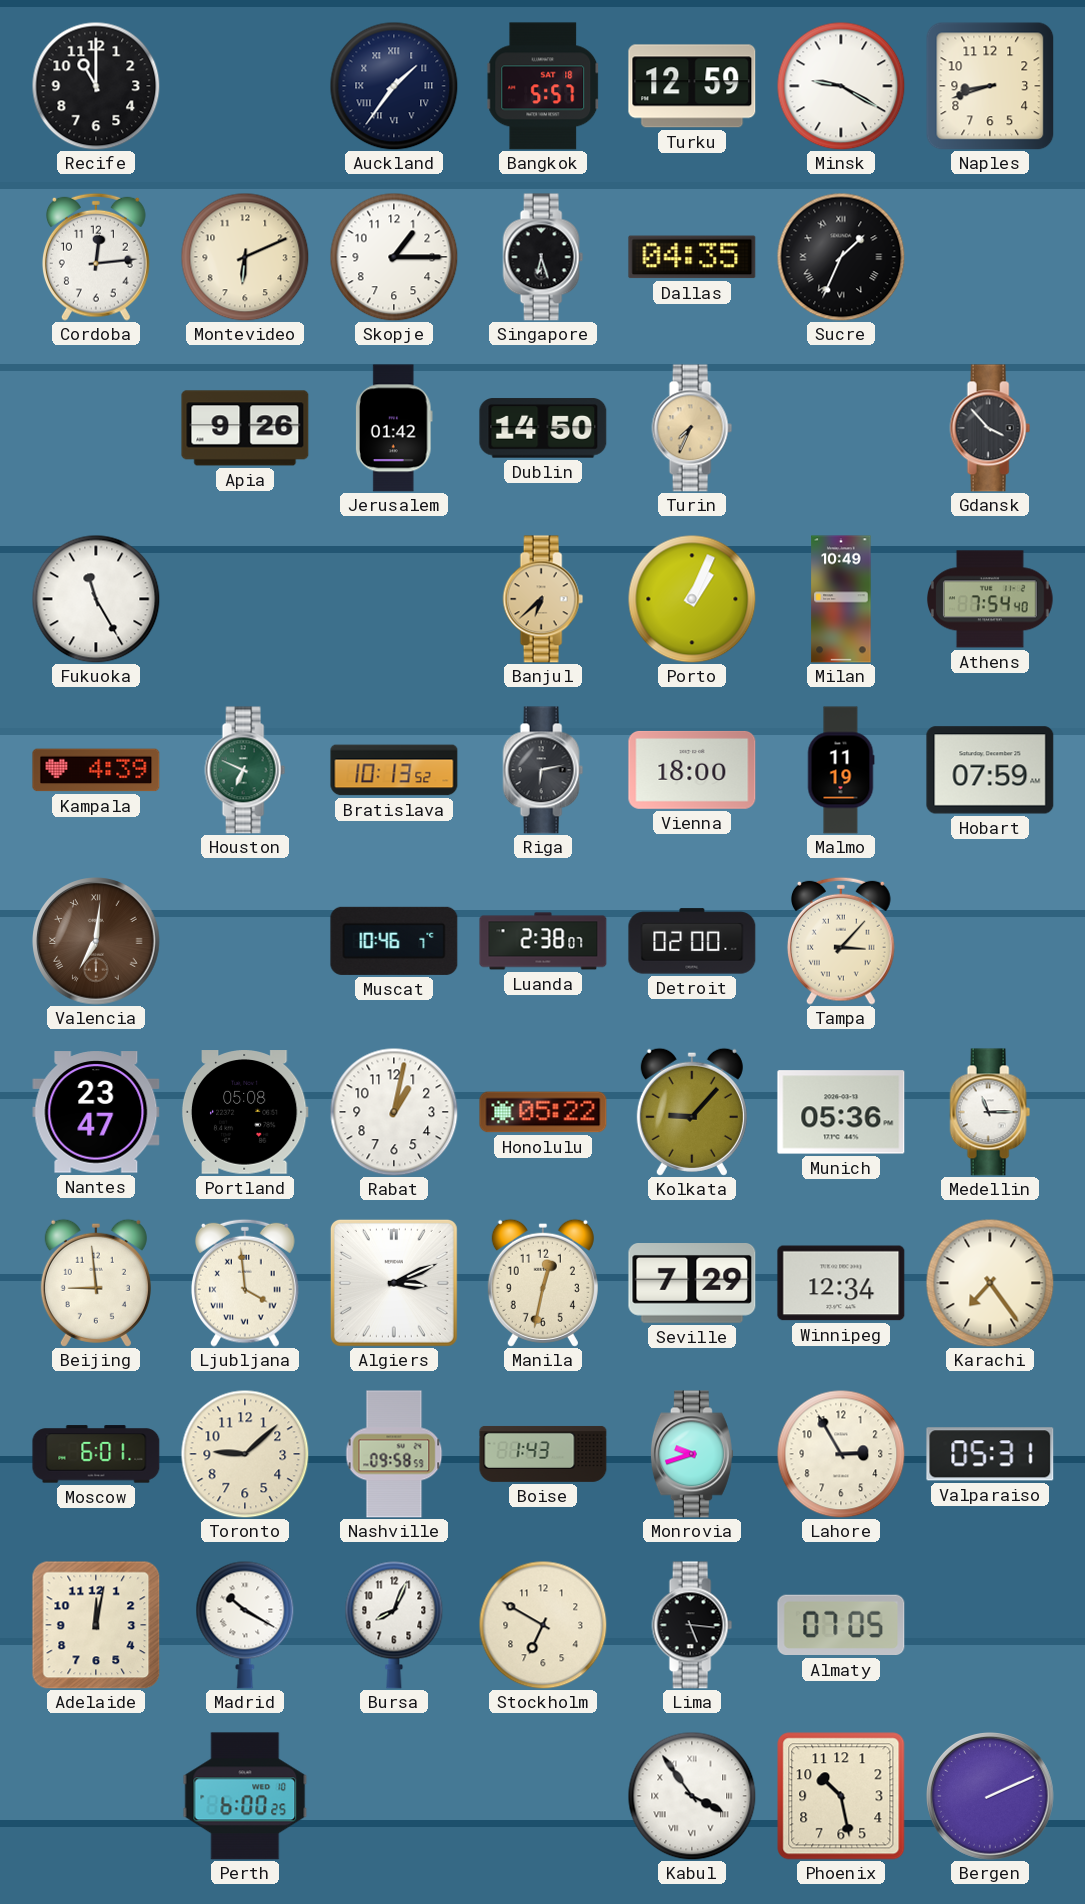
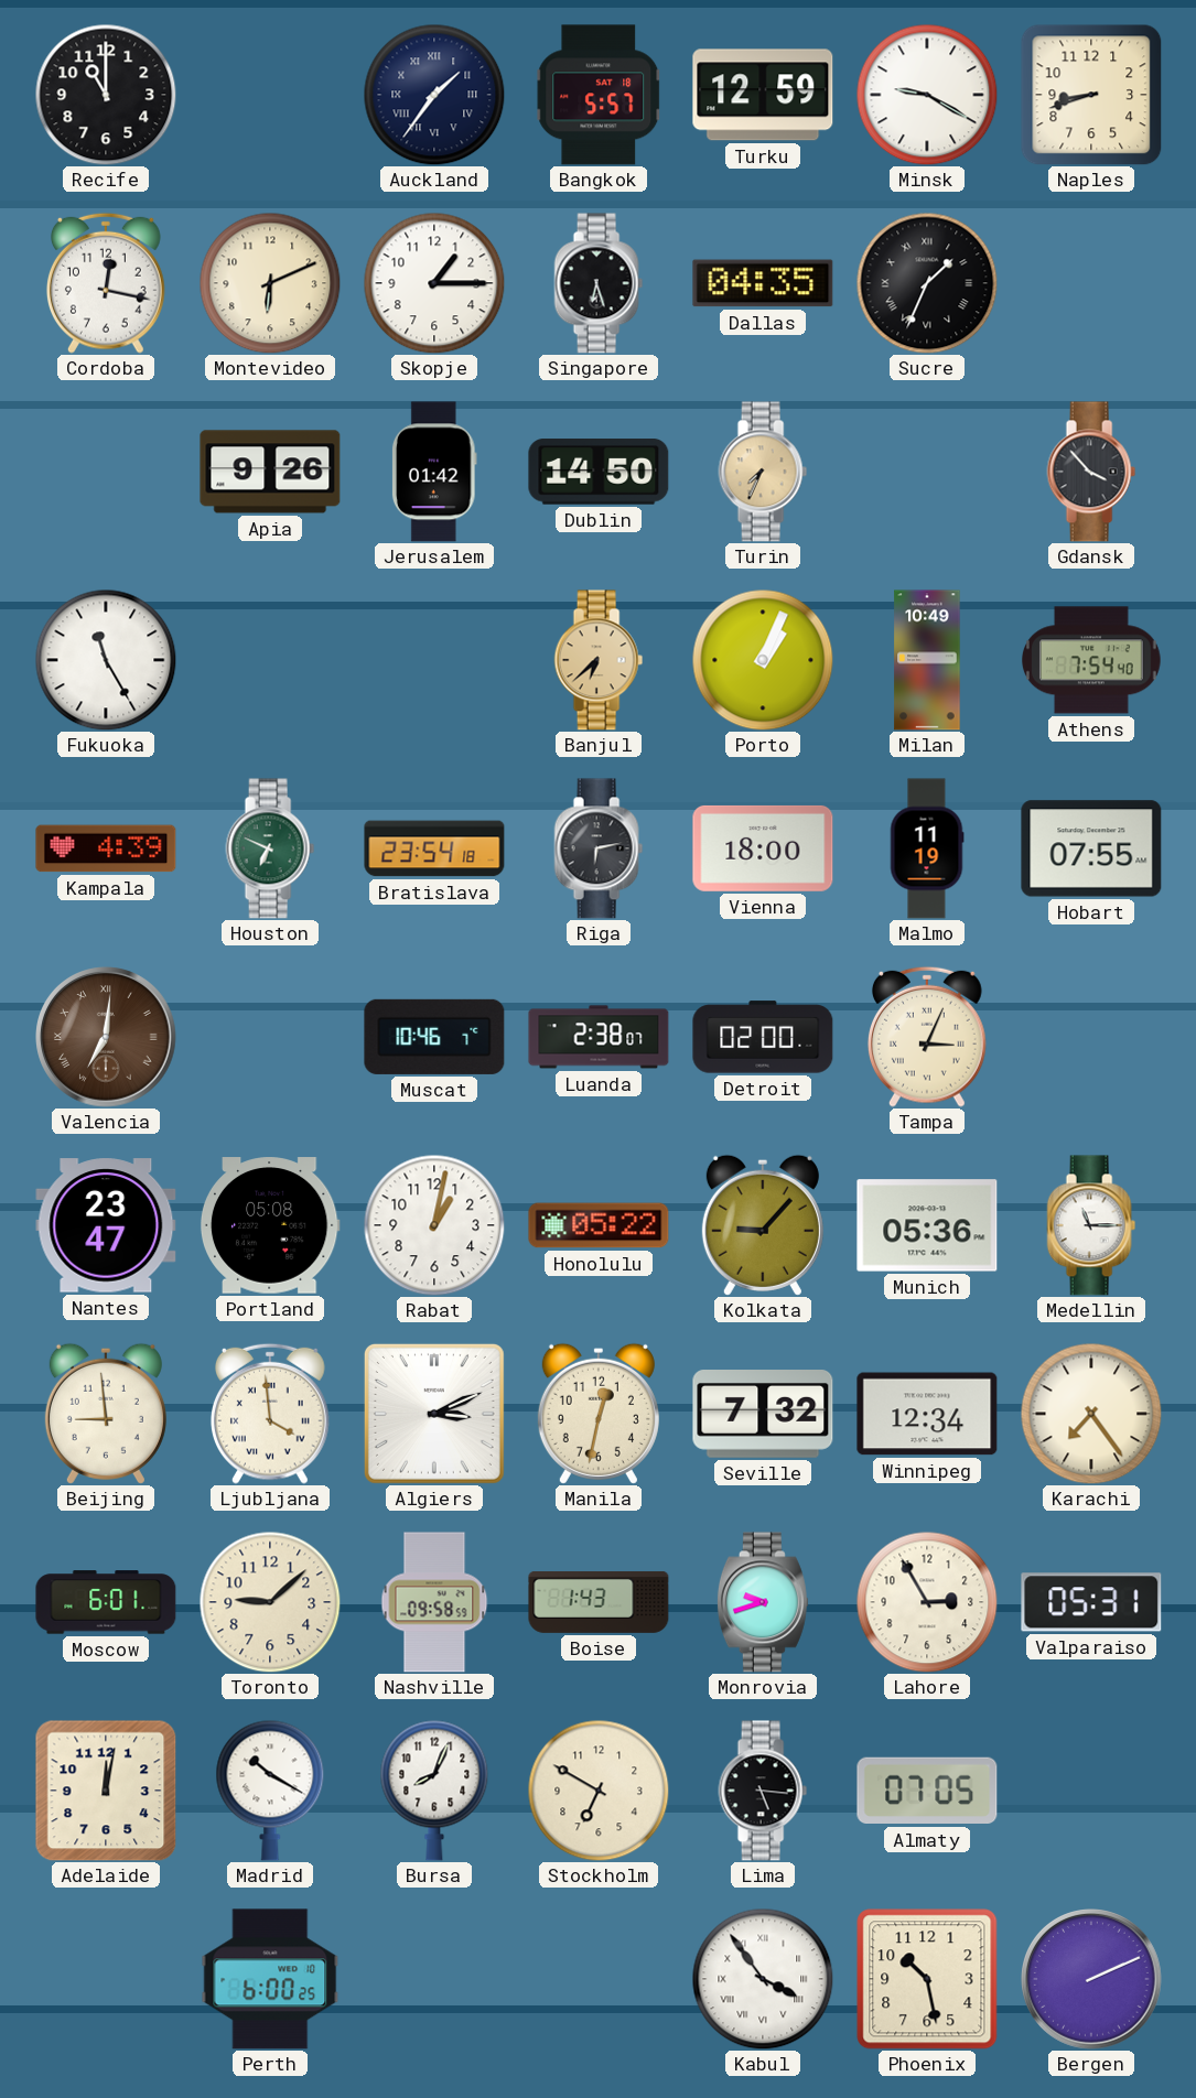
Cordoba: 12:14 -> 12:17
Bratislava: 10:13 -> 23:54
Hobart: 07:59 -> 07:55
Tampa: 3:07 -> 3:04
Seville: 7:29 -> 7:32
